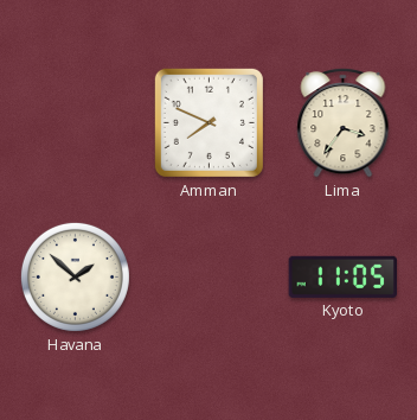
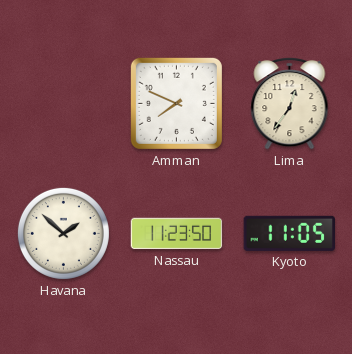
Lima: 3:36 -> 12:36
Nassau: none -> 11:23
